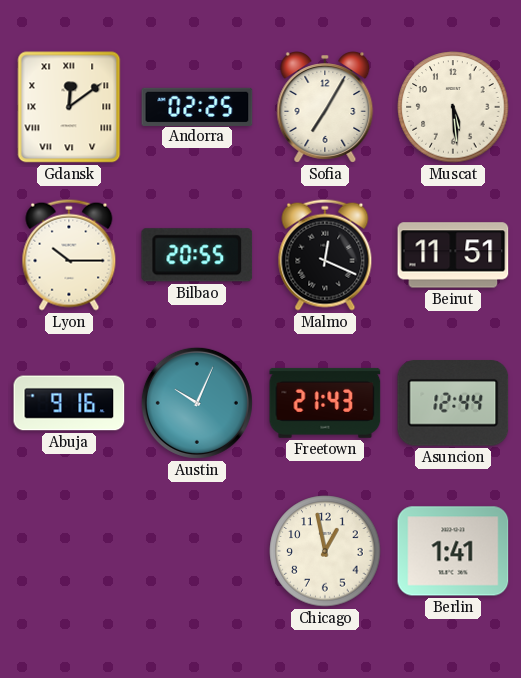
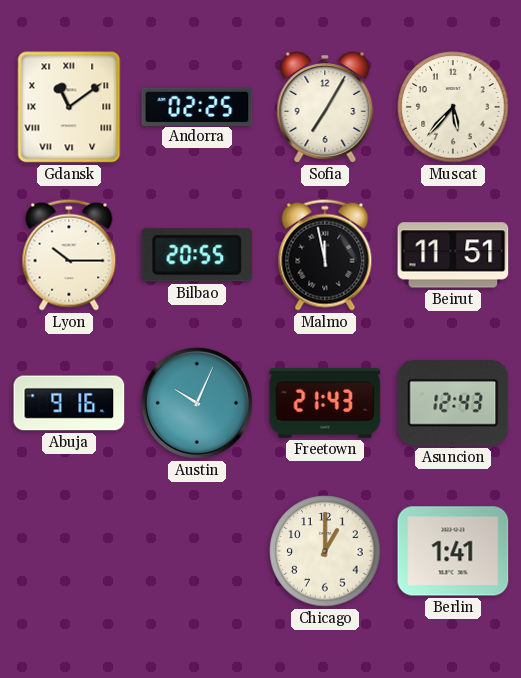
Gdansk: 12:09 -> 11:09
Muscat: 5:29 -> 5:37
Malmo: 12:19 -> 11:58
Asuncion: 12:44 -> 12:43
Chicago: 12:58 -> 1:00
